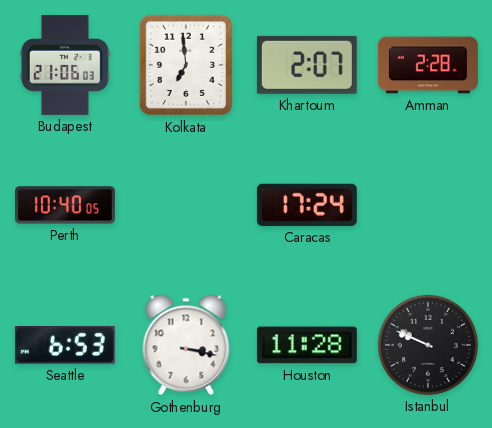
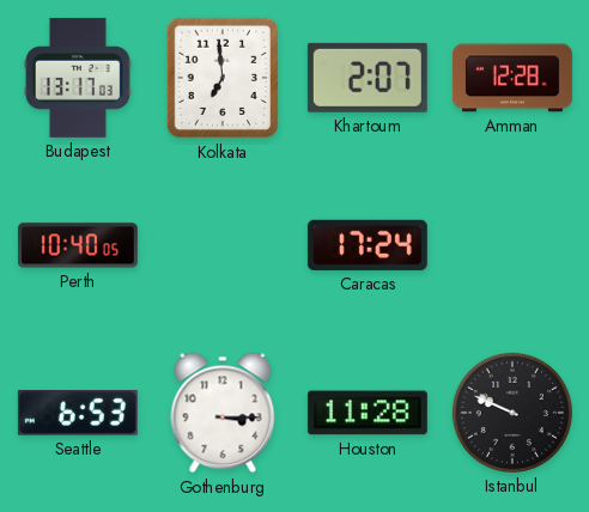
Budapest: 21:06 -> 13:17
Amman: 2:28 -> 12:28
Gothenburg: 3:17 -> 3:15
